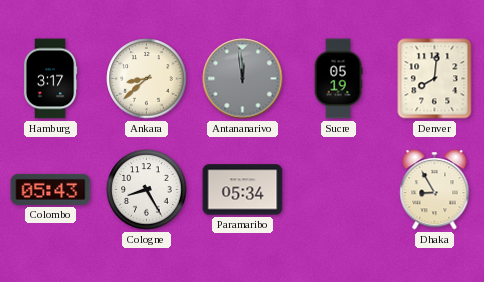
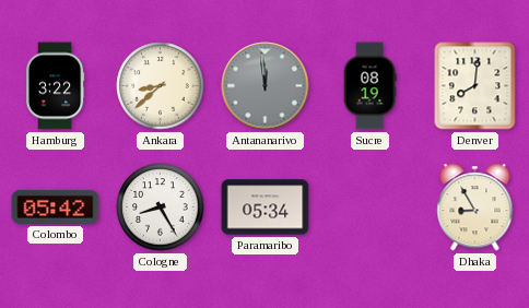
Hamburg: 3:17 -> 3:22
Sucre: 05:19 -> 08:19
Colombo: 05:43 -> 05:42
